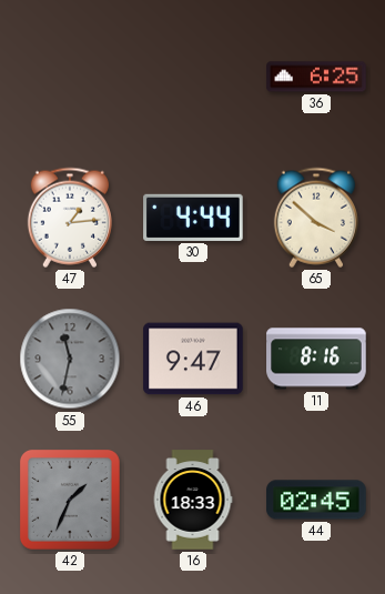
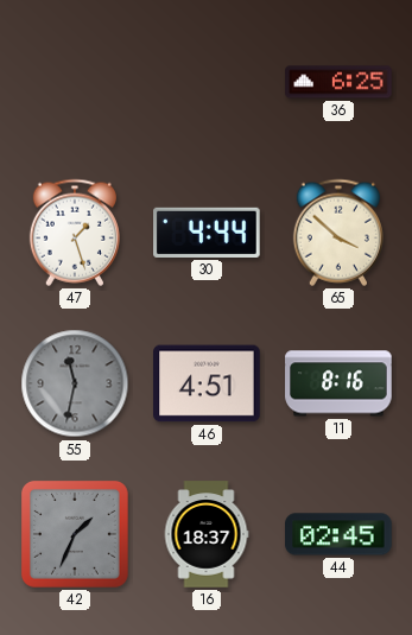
47: 1:14 -> 1:27
46: 9:47 -> 4:51
16: 18:33 -> 18:37
